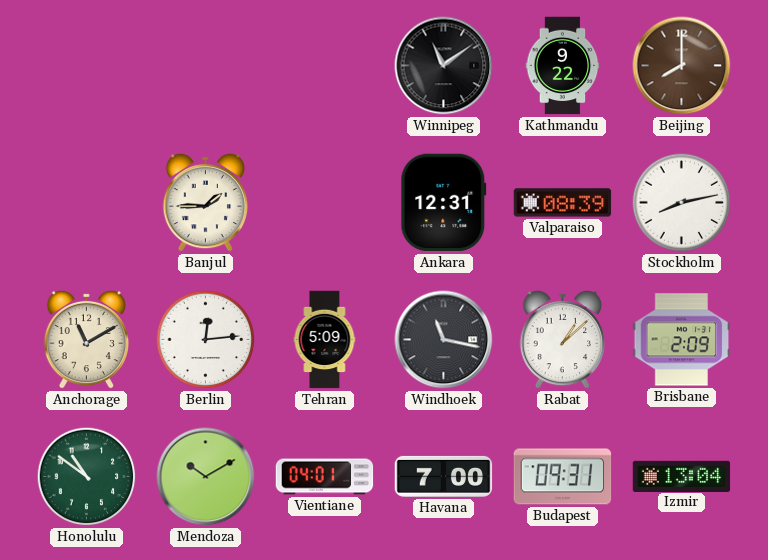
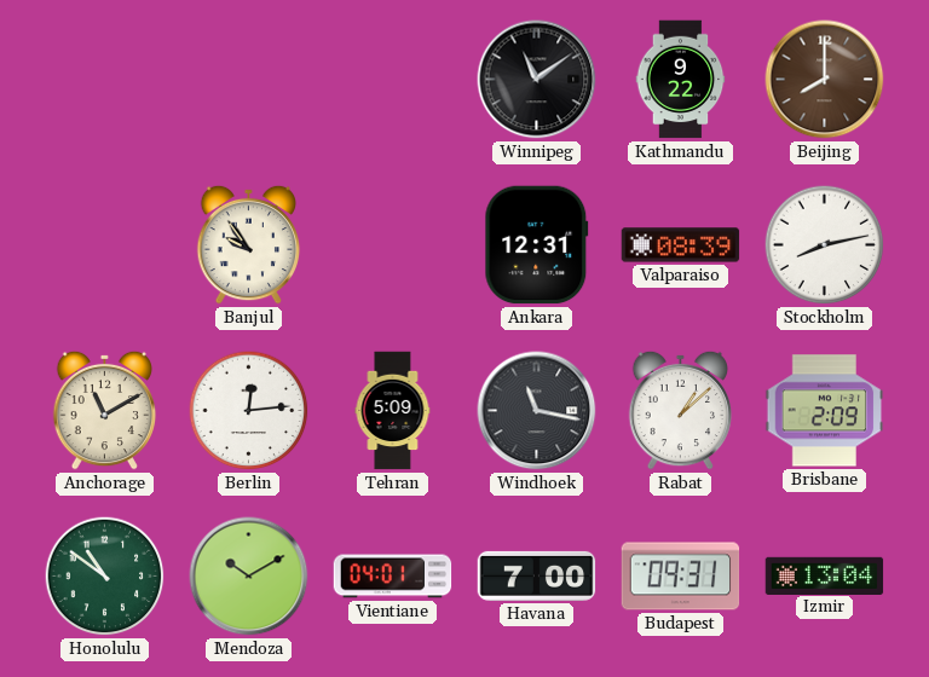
Banjul: 1:45 -> 9:54
